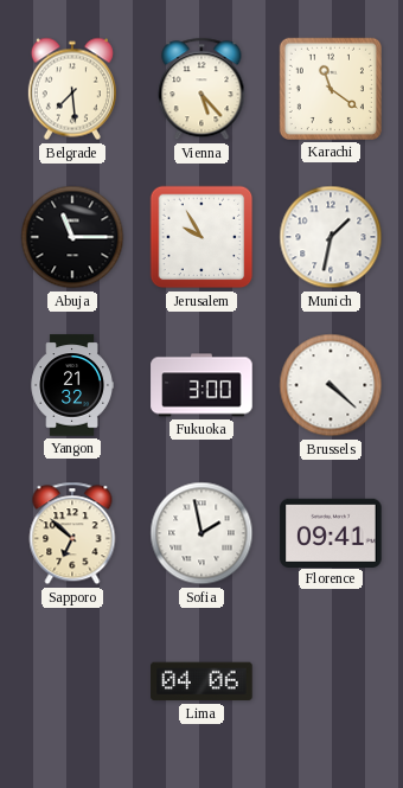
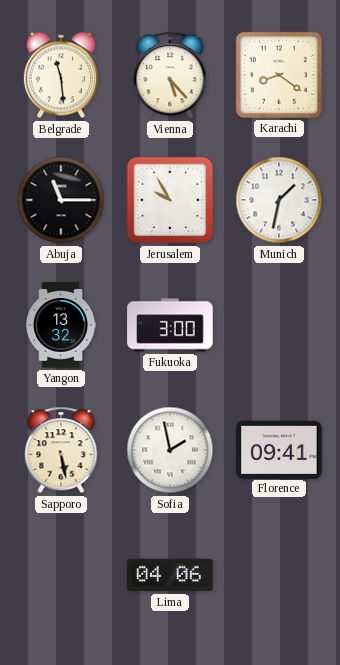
Belgrade: 7:29 -> 11:29
Karachi: 11:21 -> 8:21
Yangon: 21:32 -> 13:32
Brussels: 4:22 -> none
Sapporo: 6:52 -> 5:28
